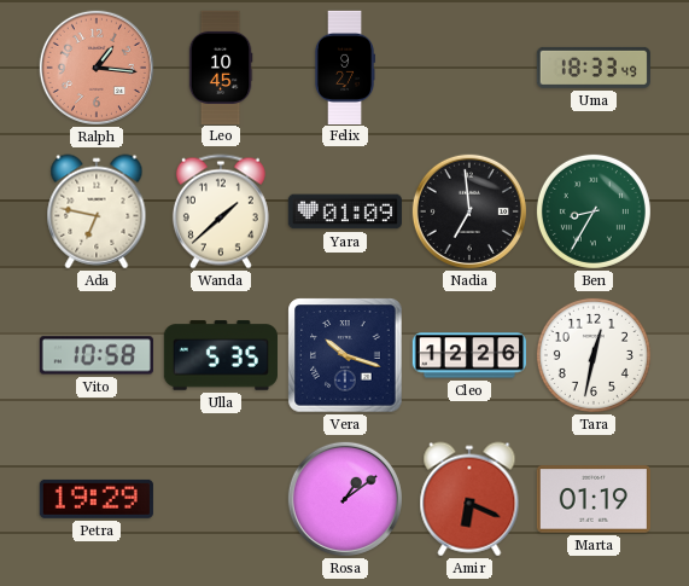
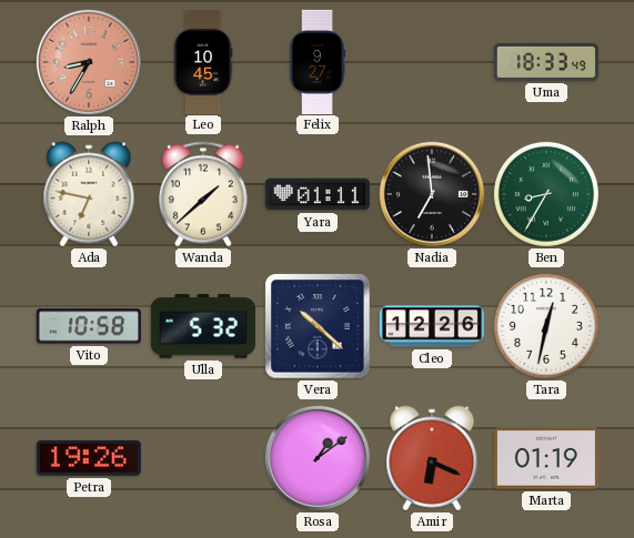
Ralph: 1:16 -> 8:35
Yara: 01:09 -> 01:11
Ulla: 5:35 -> 5:32
Vera: 10:18 -> 10:22
Petra: 19:29 -> 19:26
